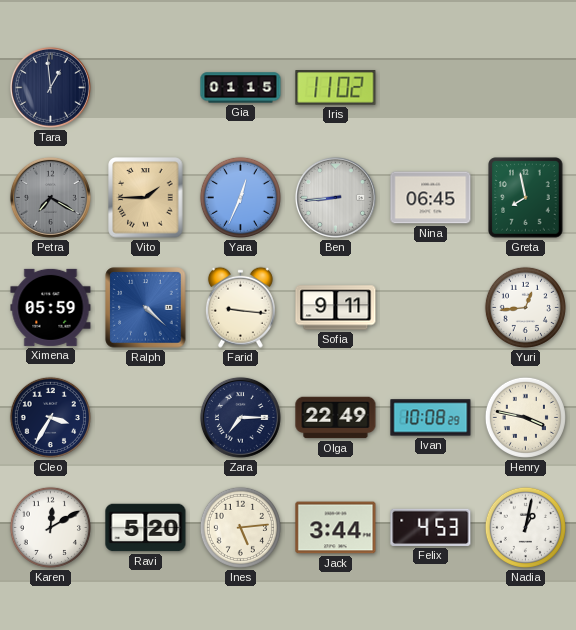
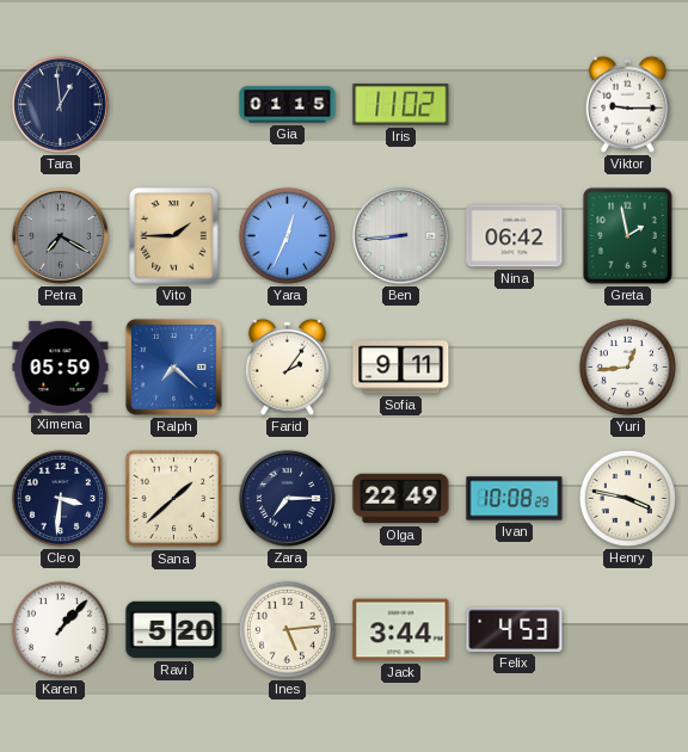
Viktor: none -> 9:15
Nina: 06:45 -> 06:42
Greta: 7:58 -> 1:58
Ralph: 4:22 -> 7:22
Farid: 9:16 -> 2:06
Cleo: 3:35 -> 3:31
Sana: none -> 1:38
Karen: 12:10 -> 1:07
Nadia: 1:02 -> none
